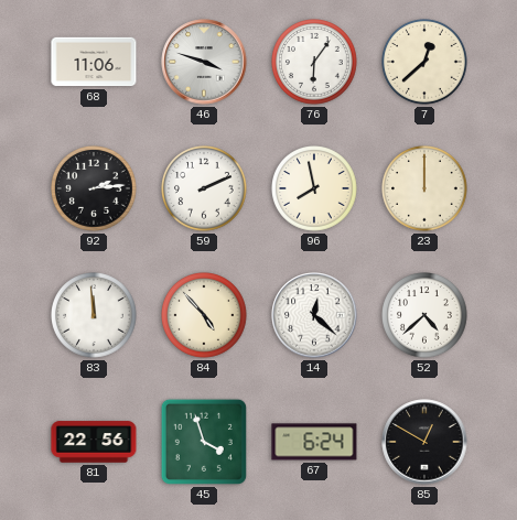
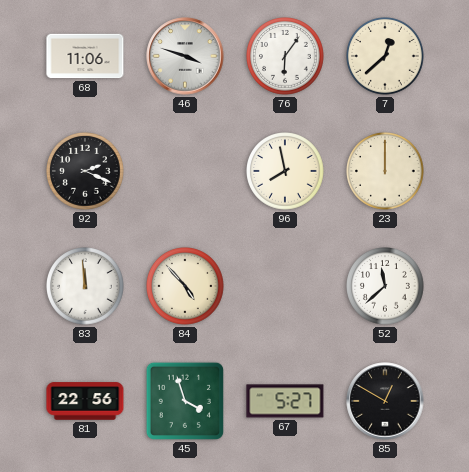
92: 2:14 -> 2:19
59: 2:11 -> none
14: 12:22 -> none
52: 4:38 -> 11:38
67: 6:24 -> 5:27
